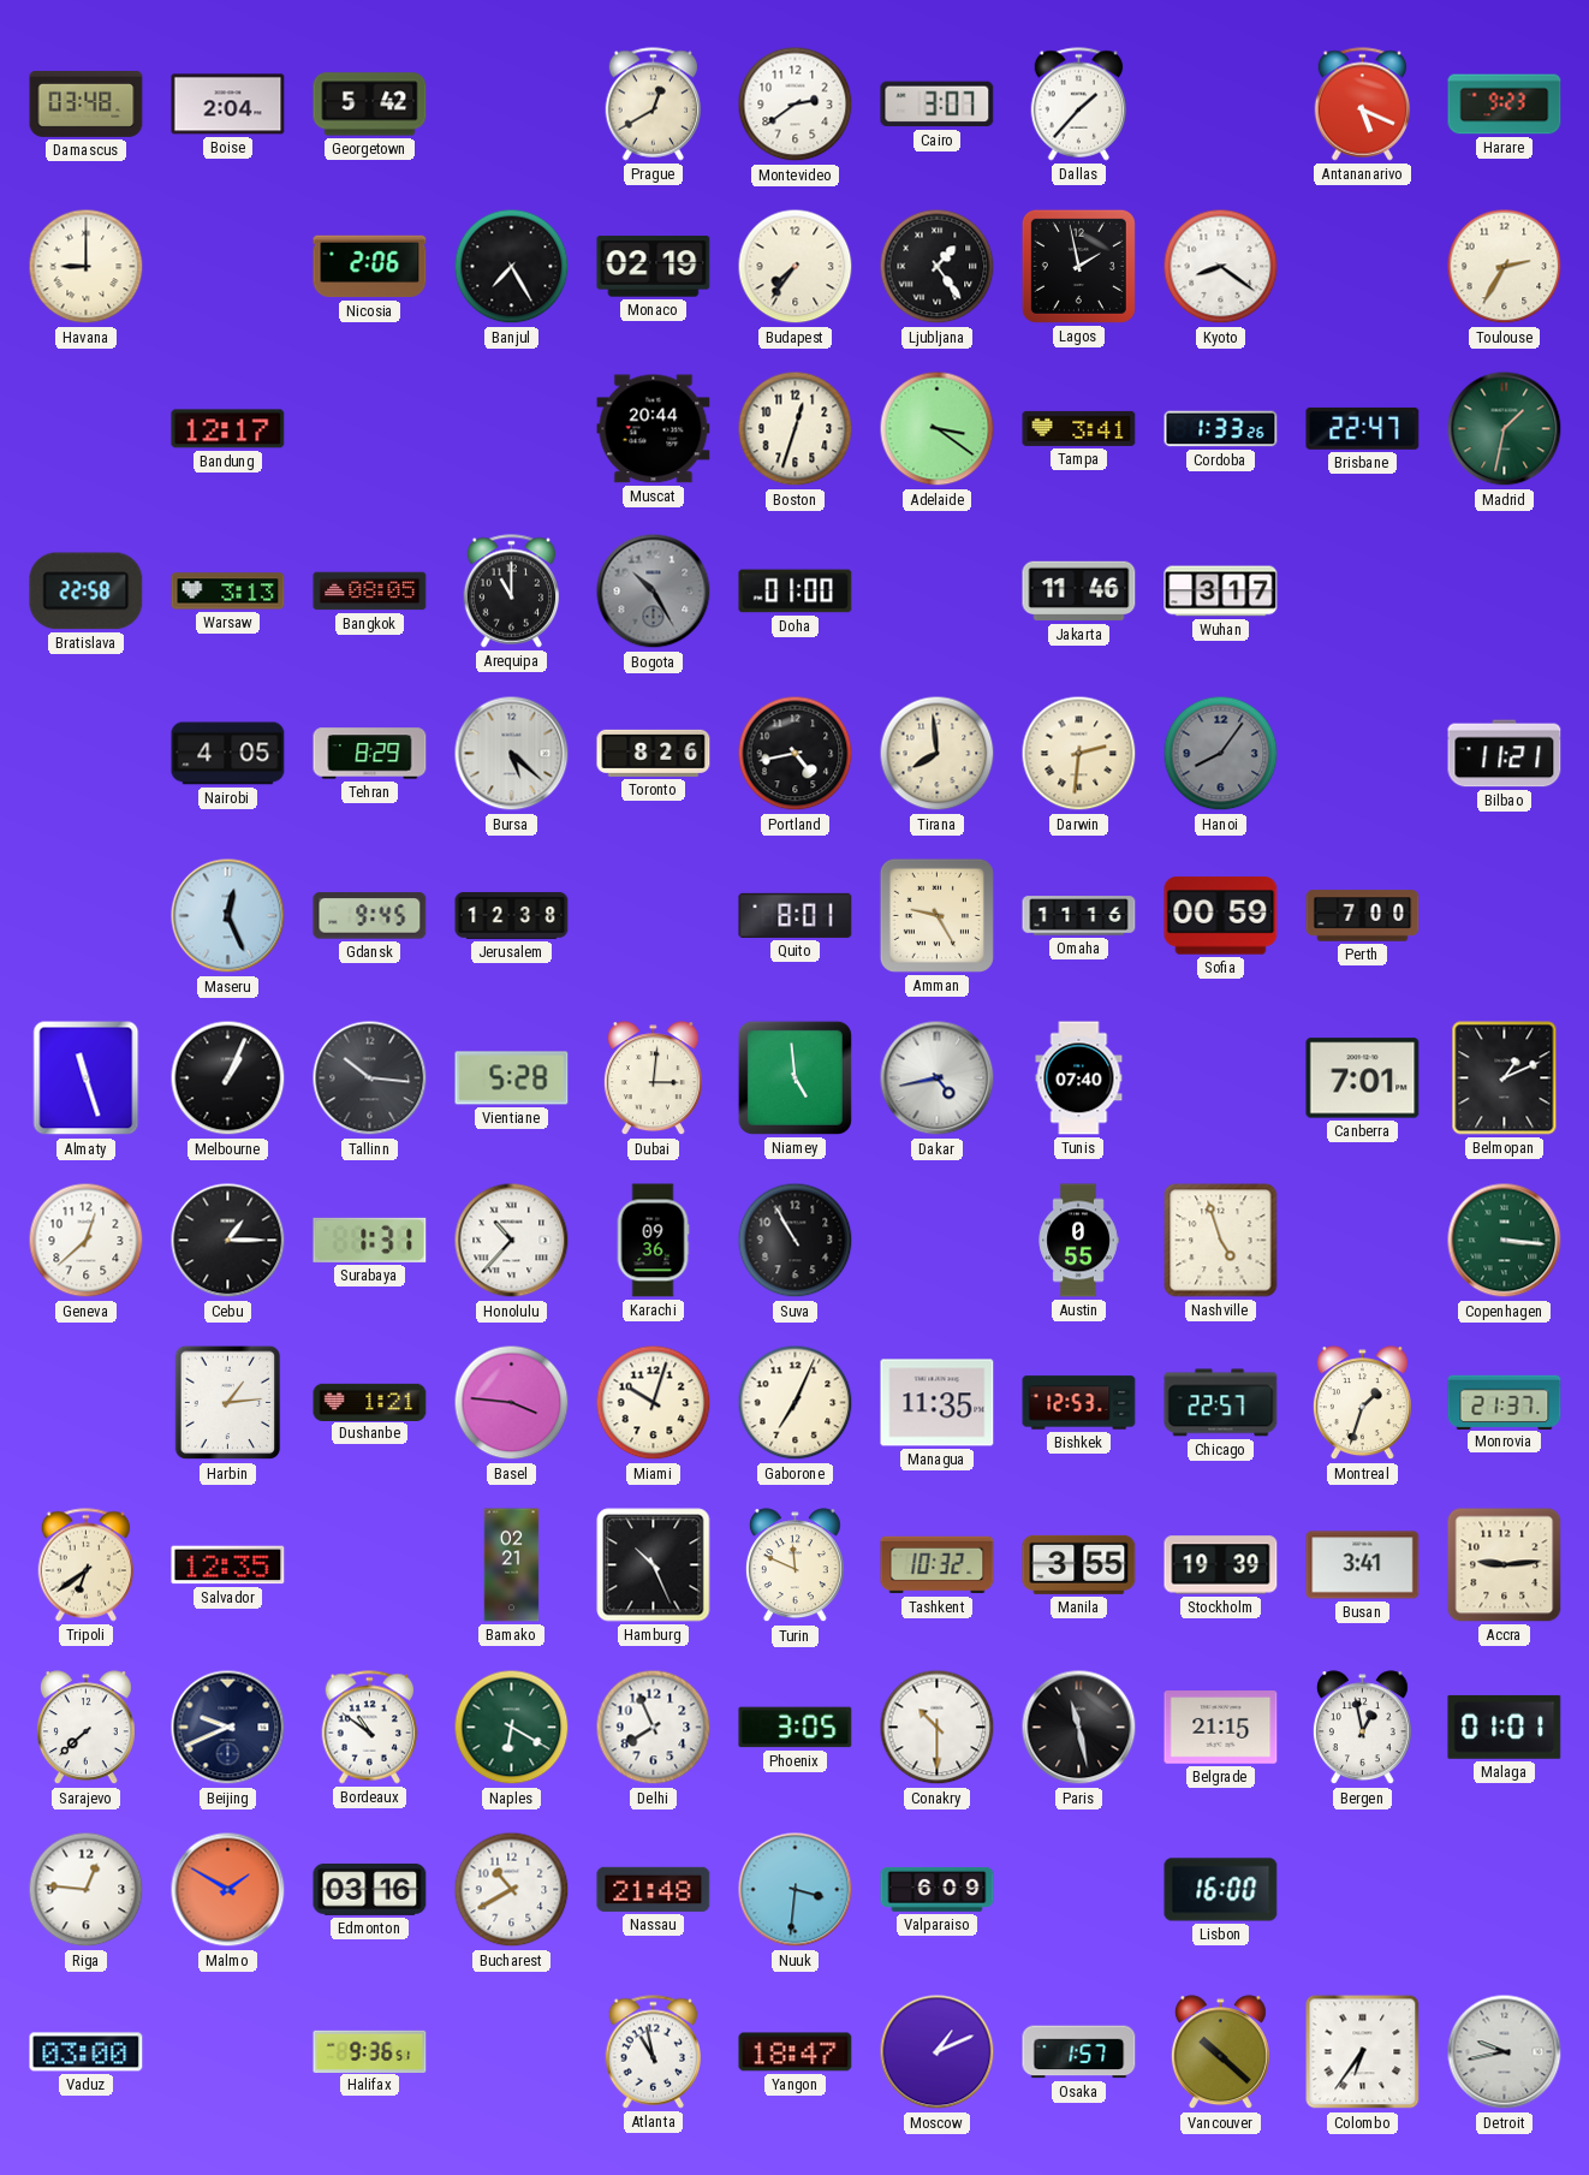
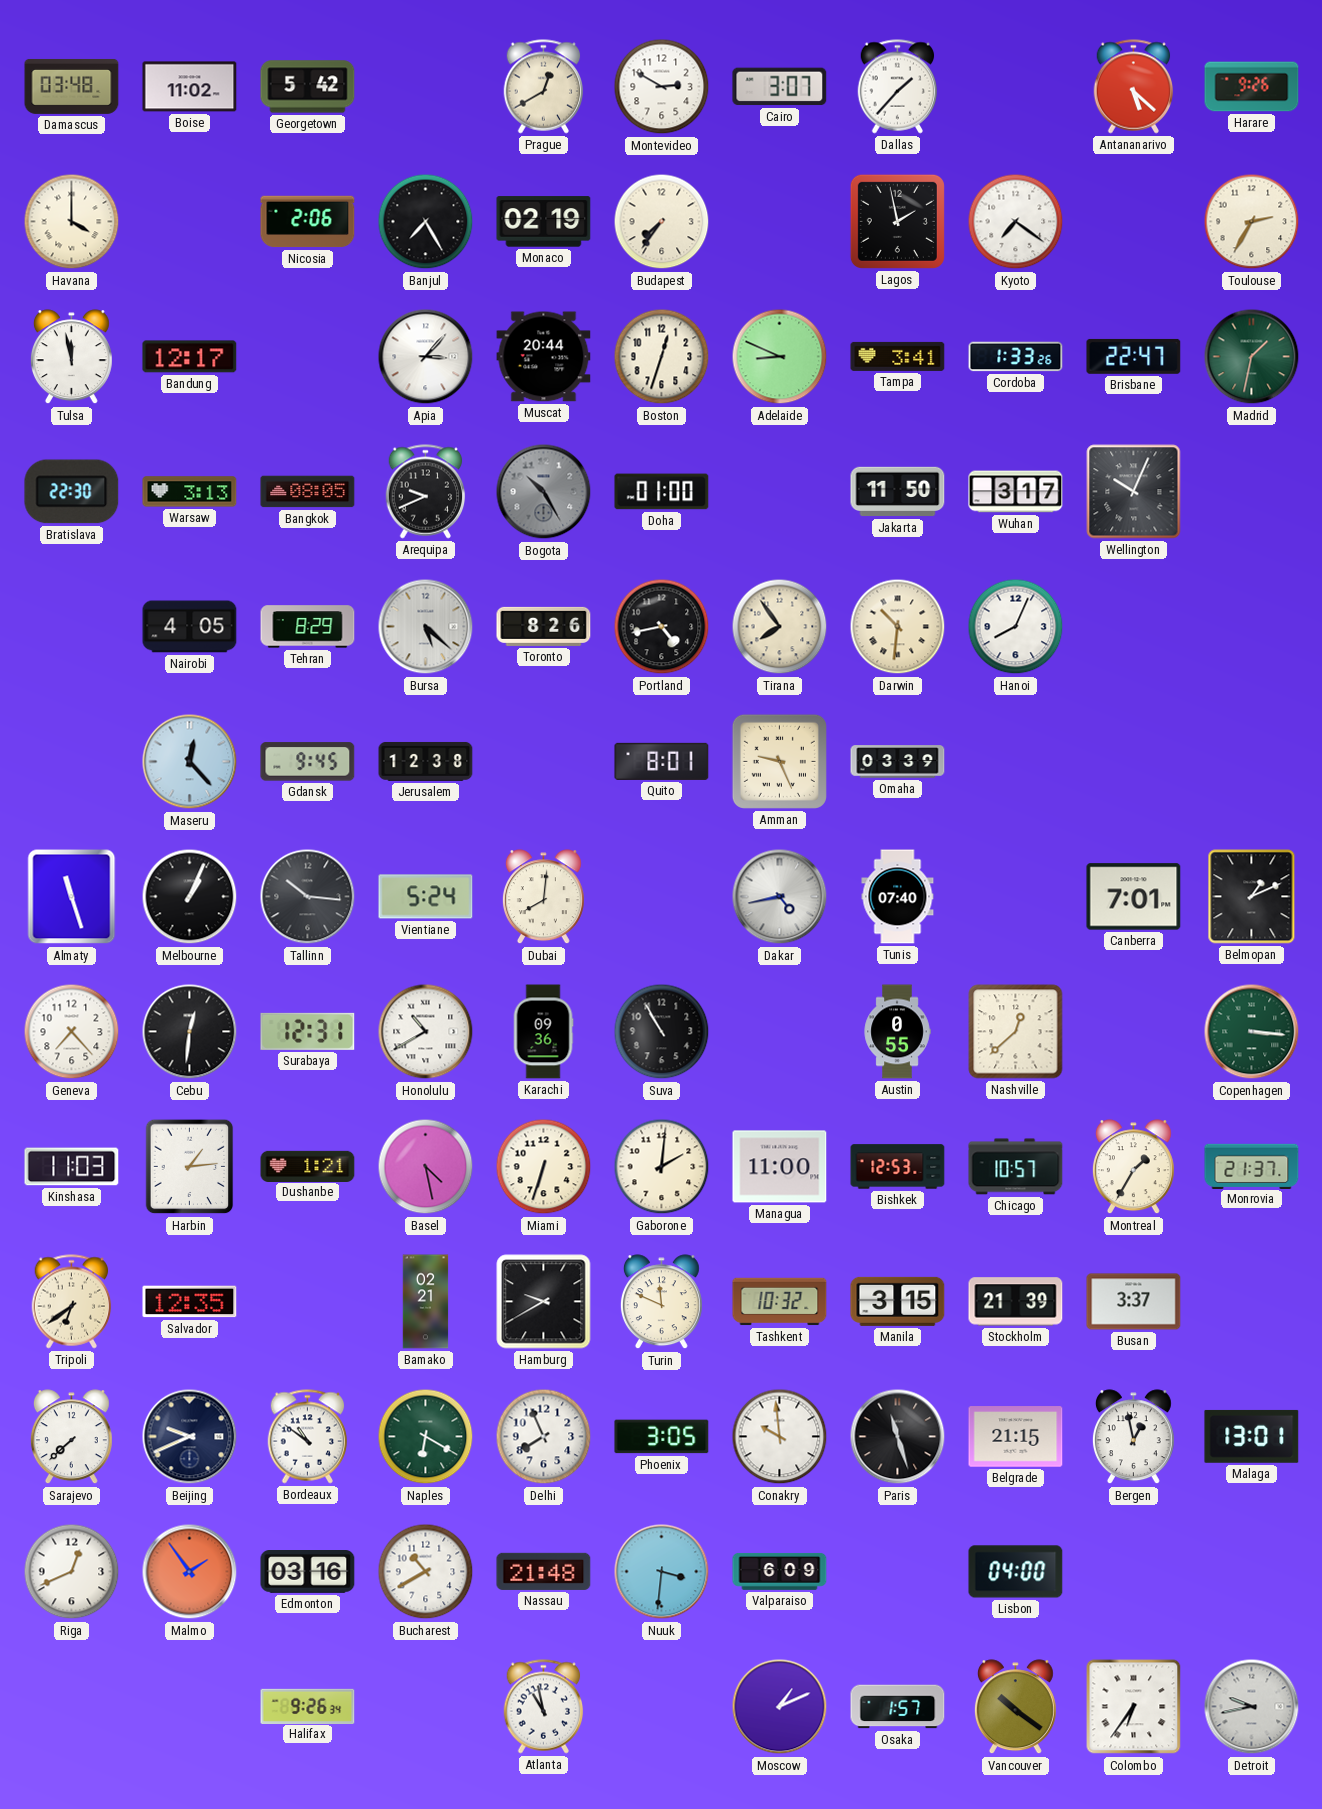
Boise: 2:04 -> 11:02
Montevideo: 2:39 -> 2:50
Antananarivo: 5:19 -> 5:22
Harare: 9:23 -> 9:26
Havana: 9:00 -> 4:00
Ljubljana: 1:24 -> none
Kyoto: 8:21 -> 7:21
Tulsa: none -> 11:58
Apia: none -> 3:07
Adelaide: 3:21 -> 8:49
Bratislava: 22:58 -> 22:30
Arequipa: 11:00 -> 9:41
Jakarta: 11:46 -> 11:50
Wellington: none -> 10:04
Tirana: 7:59 -> 7:54
Darwin: 2:31 -> 10:31
Hanoi: 8:06 -> 8:04
Hanoi dial: grey -> white
Bilbao: 11:21 -> none
Maseru: 12:26 -> 12:23
Amman: 9:25 -> 9:26
Omaha: 11:16 -> 03:39
Sofia: 00:59 -> none
Perth: 7:00 -> none
Vientiane: 5:28 -> 5:24
Dubai: 3:01 -> 8:01
Niamey: 4:59 -> none
Geneva: 12:38 -> 7:23
Cebu: 1:15 -> 12:31
Surabaya: 1:31 -> 12:31
Honolulu: 10:37 -> 10:40
Nashville: 4:57 -> 12:38
Kinshasa: none -> 11:03
Basel: 3:46 -> 4:28
Miami: 10:03 -> 6:33
Gaborone: 7:04 -> 2:01
Managua: 11:35 -> 11:00
Chicago: 22:57 -> 10:57
Montreal: 1:33 -> 1:35
Hamburg: 10:26 -> 9:40
Manila: 3:55 -> 3:15
Stockholm: 19:39 -> 21:39
Busan: 3:41 -> 3:37
Accra: 9:14 -> none
Conakry: 10:30 -> 9:59
Paris: 11:28 -> 11:27
Malaga: 01:01 -> 13:01
Riga: 12:46 -> 12:41
Malmo: 1:50 -> 1:54
Lisbon: 16:00 -> 04:00
Vaduz: 03:00 -> none
Halifax: 9:36 -> 9:26
Yangon: 18:47 -> none
Vancouver: 10:22 -> 10:21
